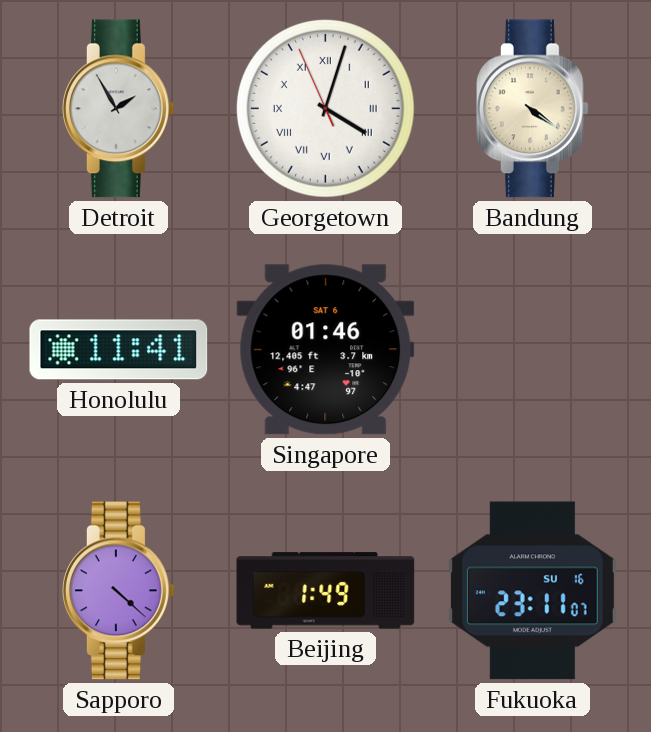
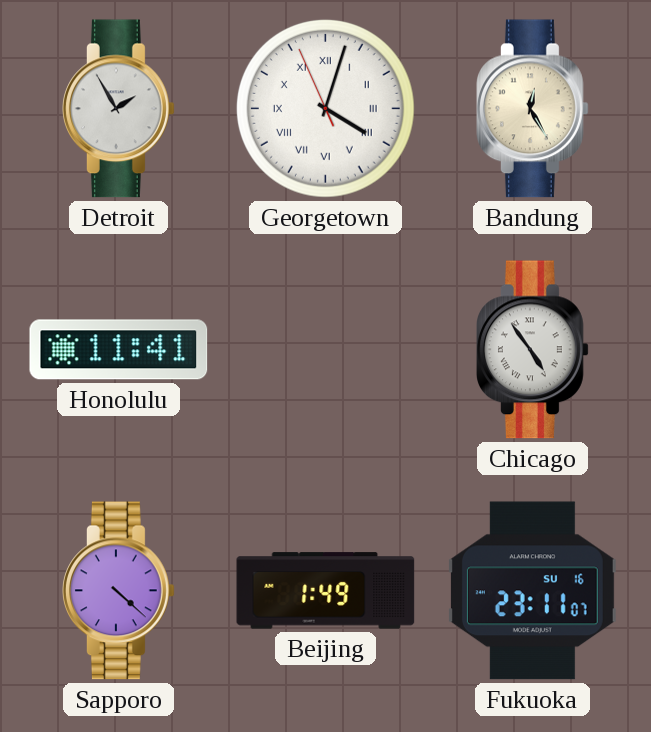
Bandung: 4:21 -> 12:25
Singapore: 01:46 -> none
Chicago: none -> 4:54
